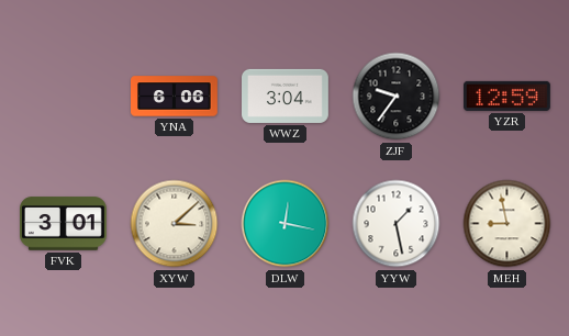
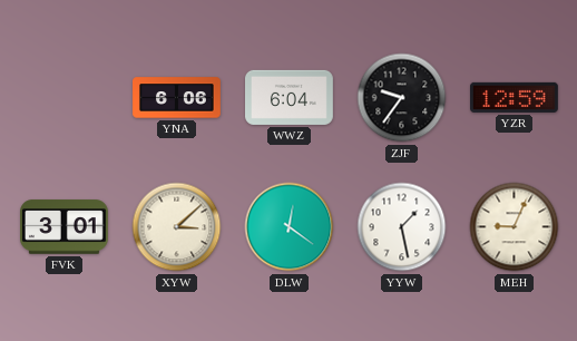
WWZ: 3:04 -> 6:04
DLW: 12:17 -> 12:21
MEH: 8:58 -> 9:04
